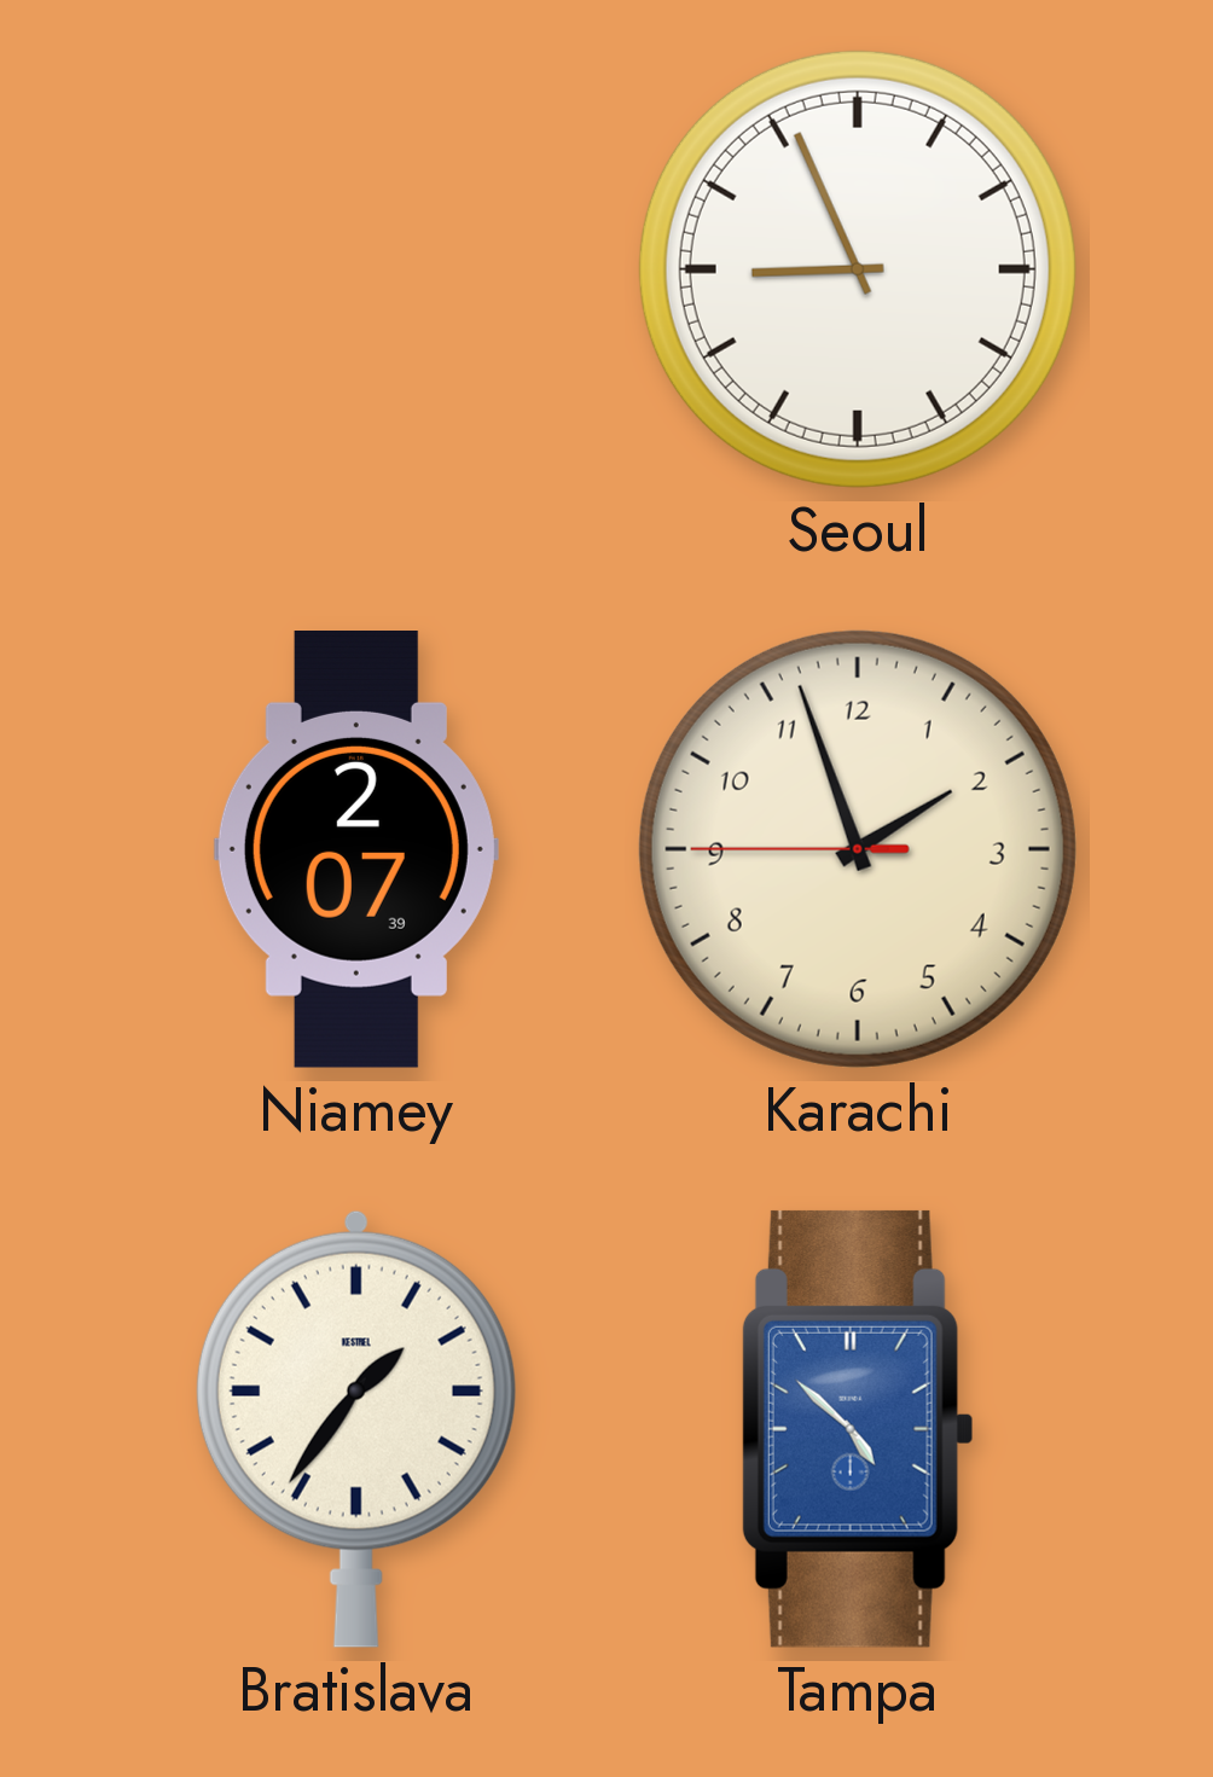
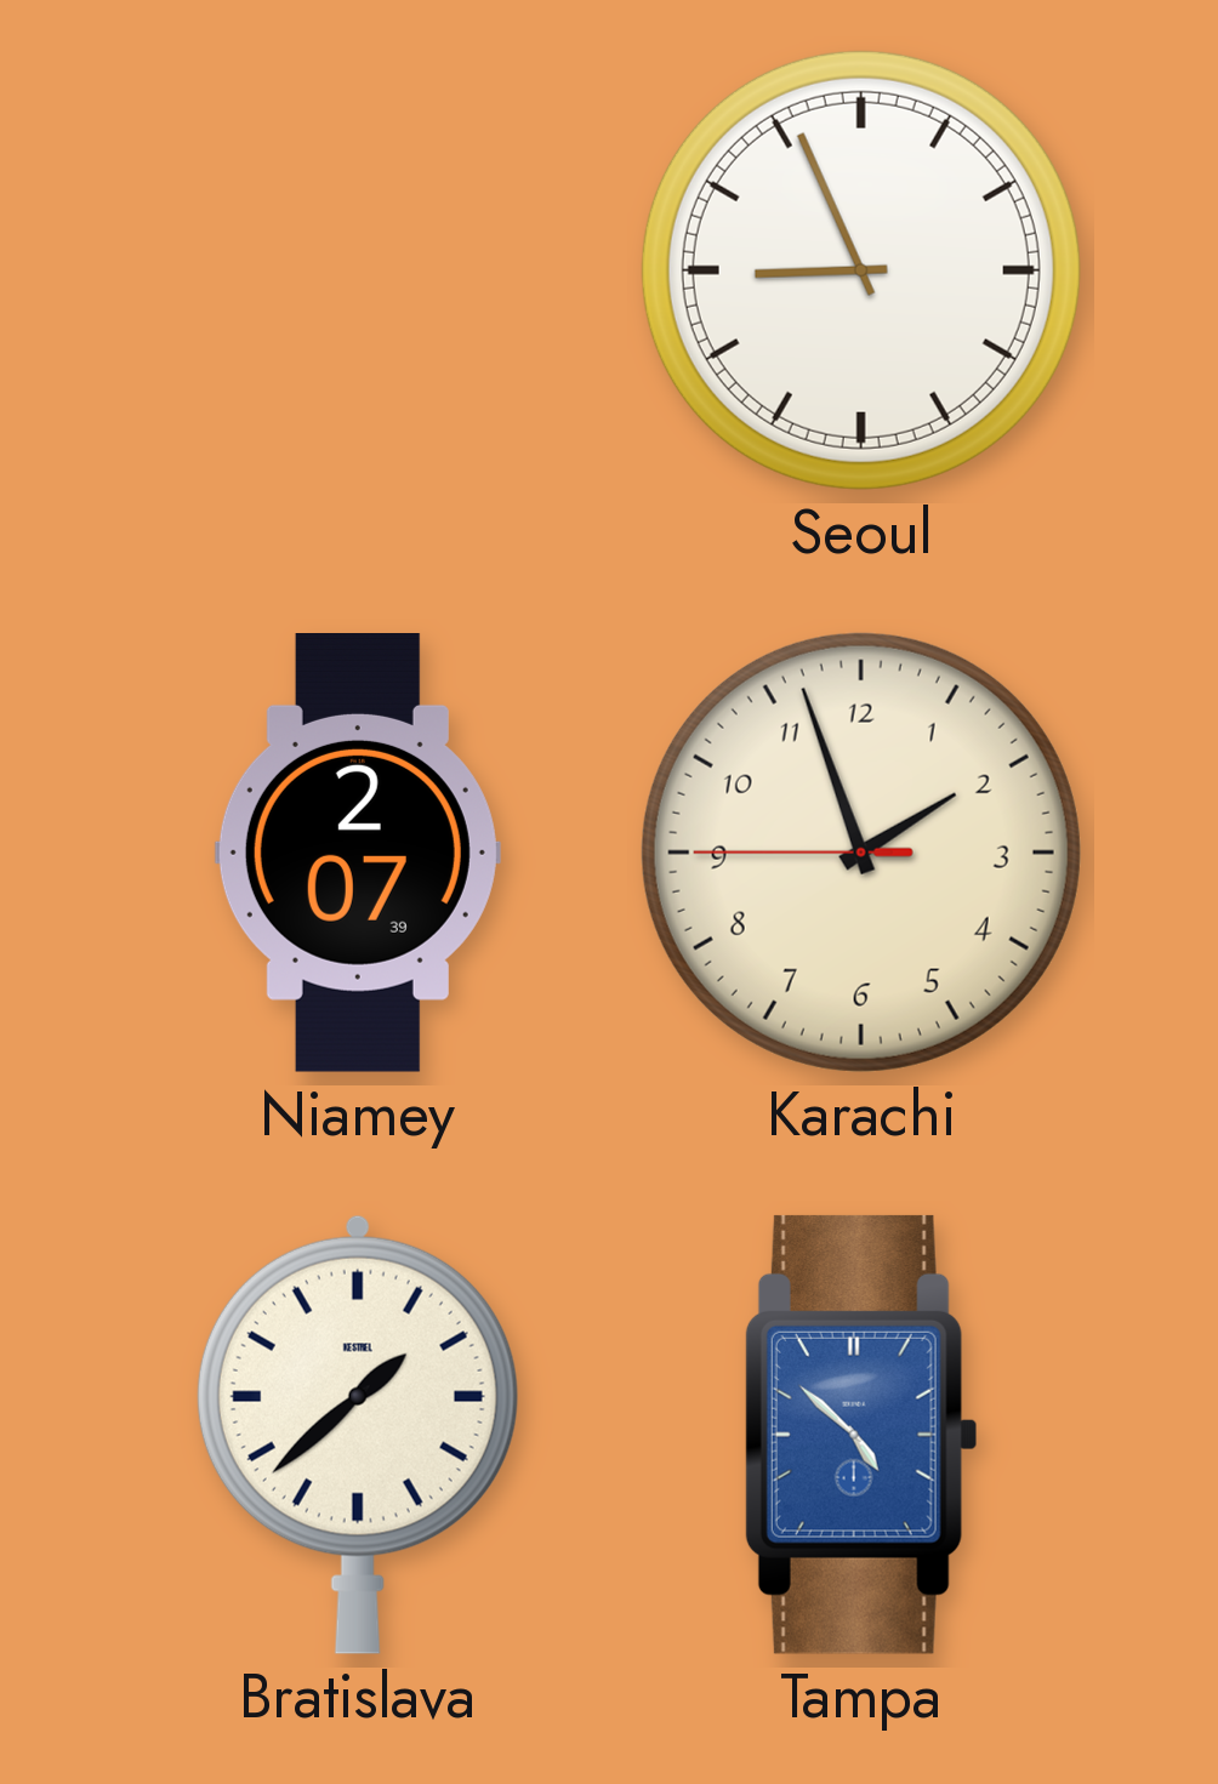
Bratislava: 1:36 -> 1:38
